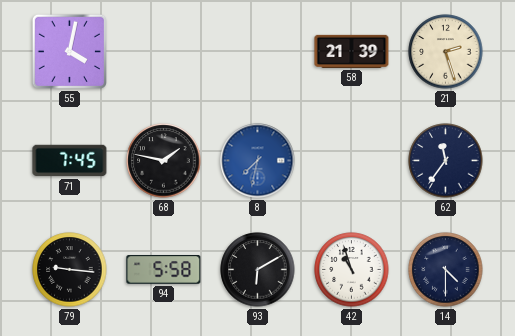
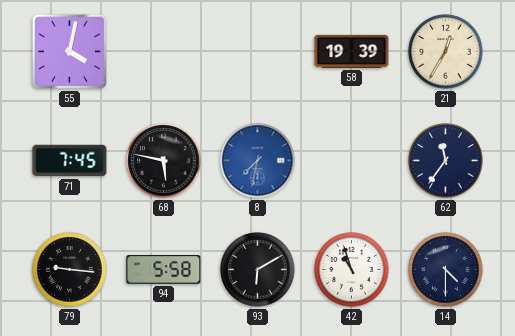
58: 21:39 -> 19:39
21: 2:27 -> 12:35
68: 1:47 -> 5:47
